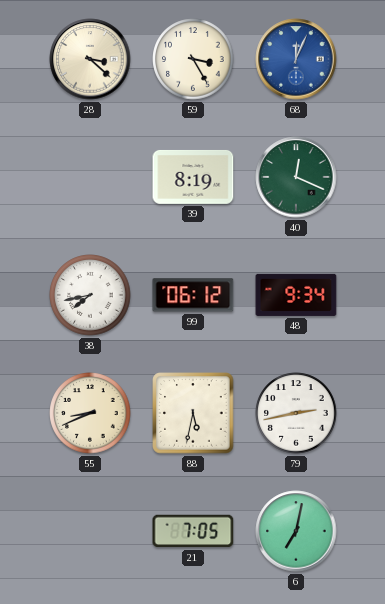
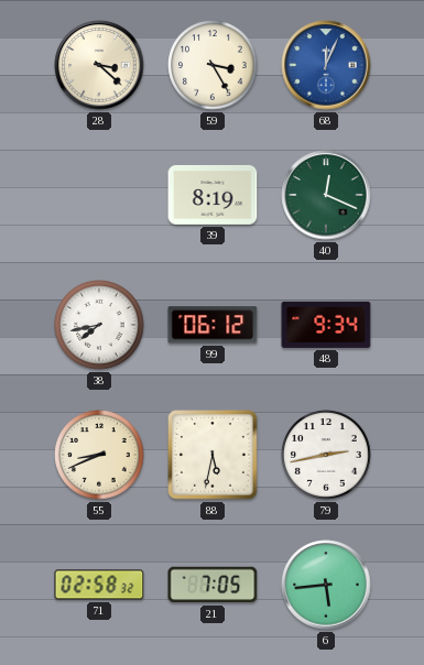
71: none -> 02:58
6: 7:02 -> 5:44
